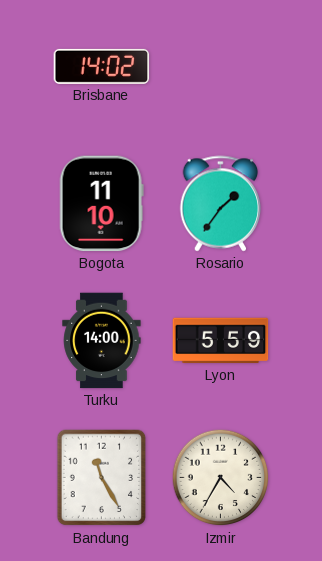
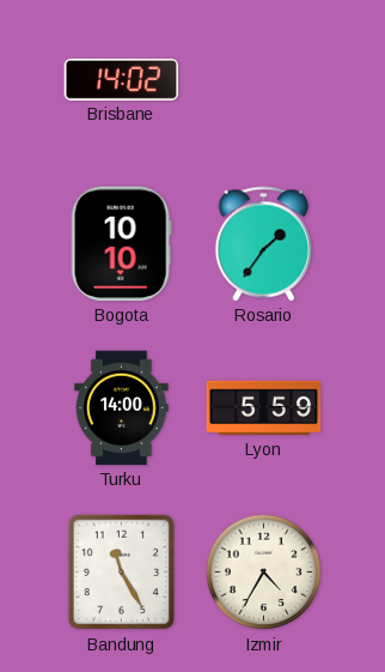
Bogota: 11:10 -> 10:10
